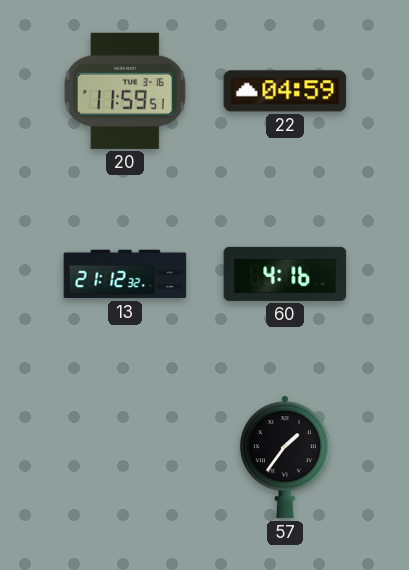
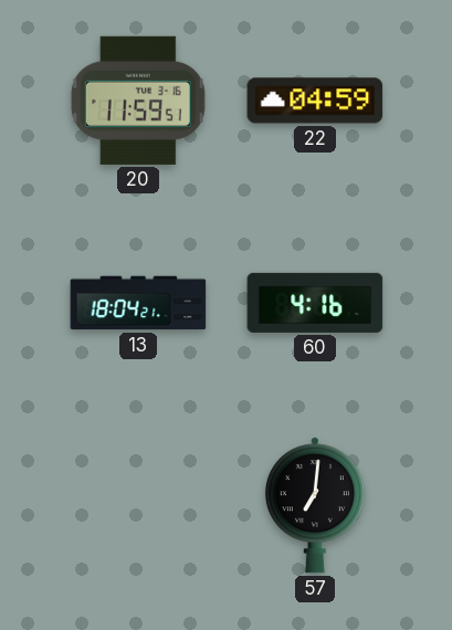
13: 21:12 -> 18:04
57: 1:36 -> 7:01
